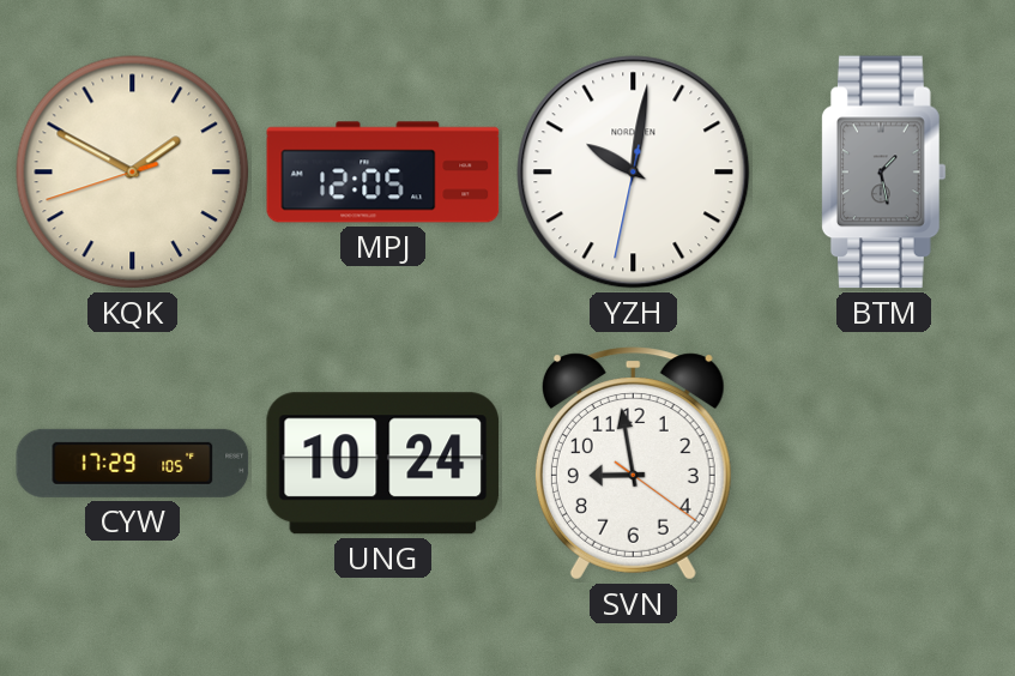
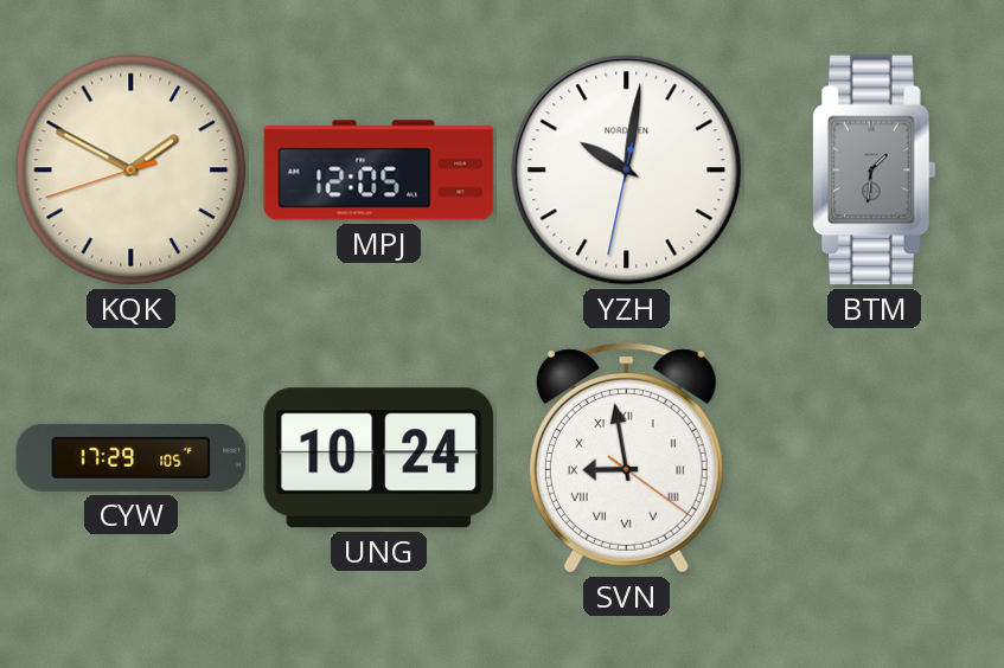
BTM: 1:28 -> 1:31
SVN numerals: Arabic -> Roman
